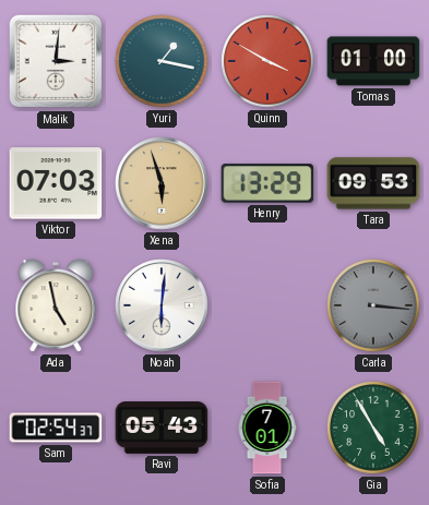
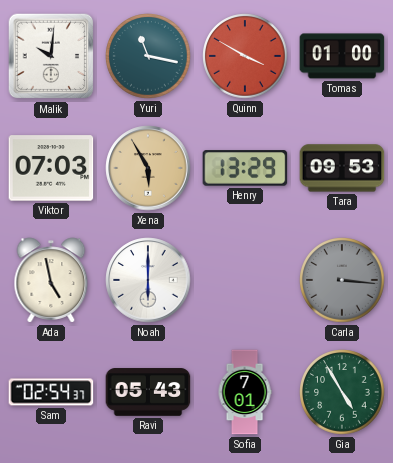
Malik: 3:01 -> 10:01
Yuri: 1:17 -> 11:17
Xena: 5:57 -> 5:55
Noah: 6:01 -> 6:00
